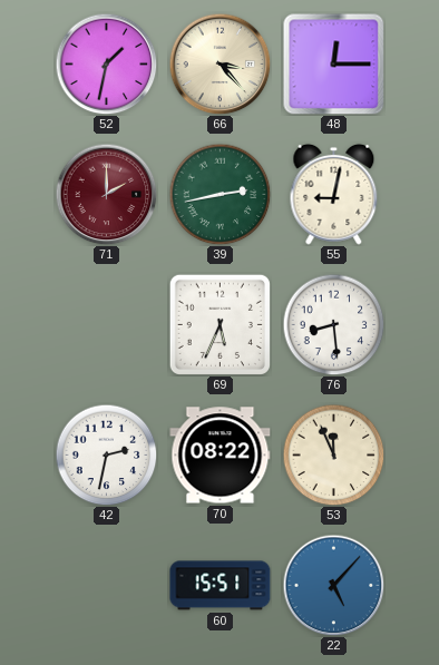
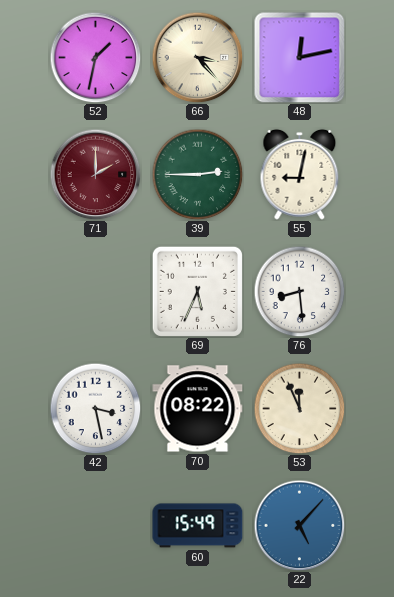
48: 12:15 -> 12:13
39: 2:43 -> 2:45
42: 2:32 -> 3:28
60: 15:51 -> 15:49
